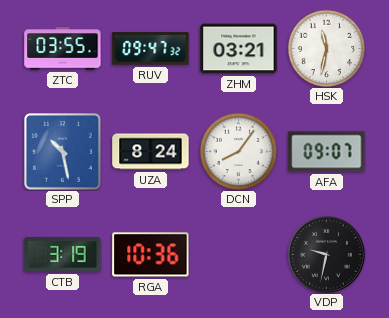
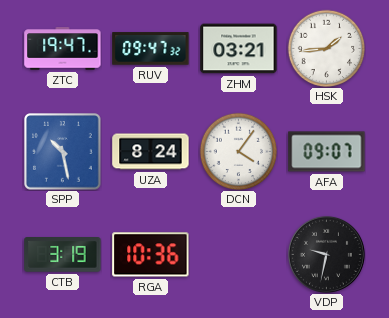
ZTC: 03:55 -> 19:47
HSK: 11:32 -> 1:44
DCN: 8:06 -> 4:06
